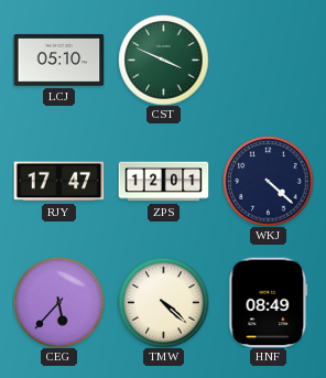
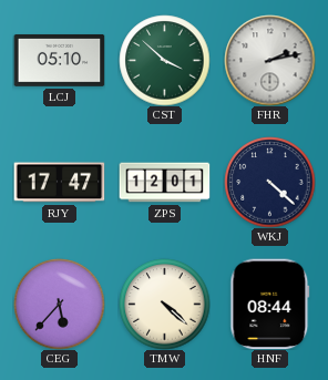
CST: 3:49 -> 3:52
FHR: none -> 2:13
HNF: 08:49 -> 08:44
